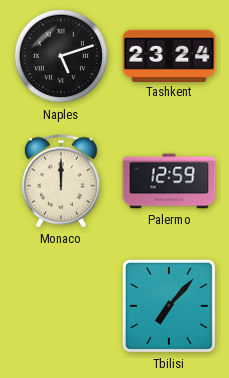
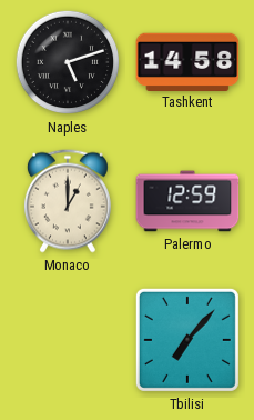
Tashkent: 23:24 -> 14:58
Monaco: 12:00 -> 1:00
